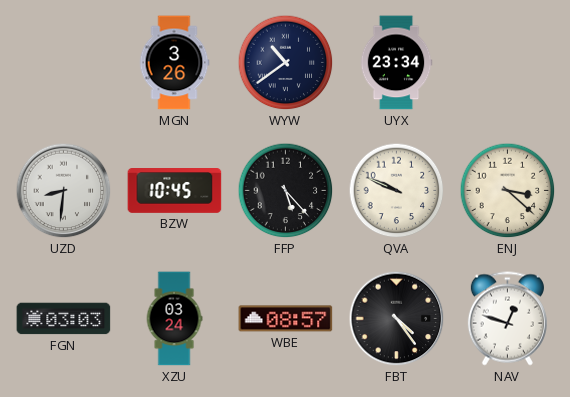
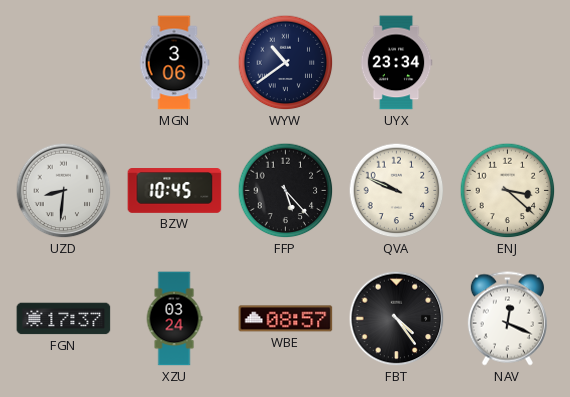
MGN: 3:26 -> 3:06
FGN: 03:03 -> 17:37
NAV: 12:48 -> 12:19
